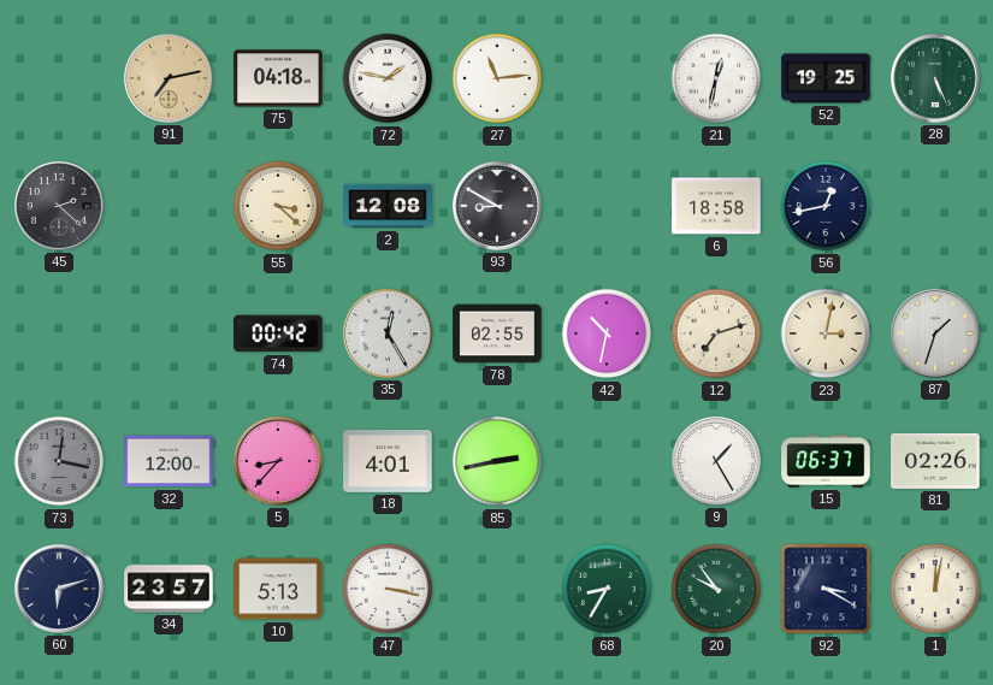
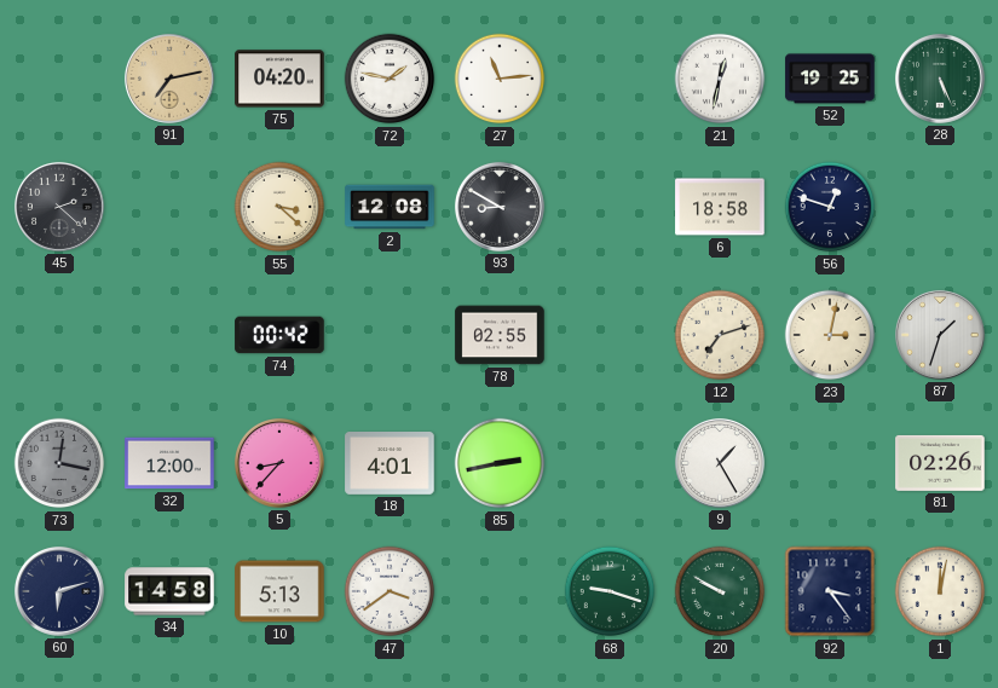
75: 04:18 -> 04:20
56: 12:43 -> 12:48
35: 12:25 -> none
42: 10:32 -> none
15: 06:37 -> none
34: 23:57 -> 14:58
47: 3:17 -> 3:39
68: 8:35 -> 9:18
20: 9:54 -> 9:50
92: 3:20 -> 3:24
